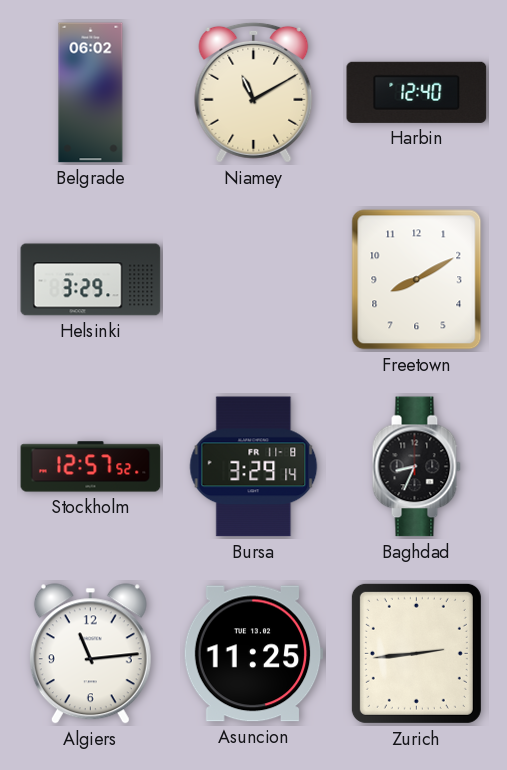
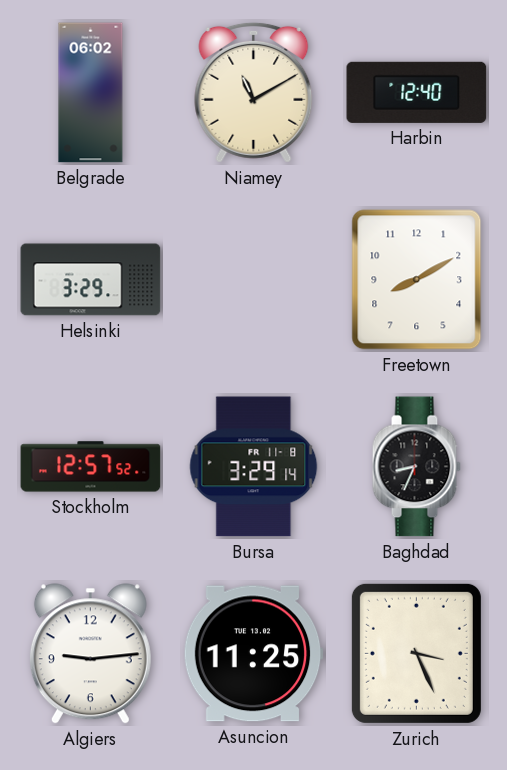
Algiers: 11:14 -> 9:14
Zurich: 2:44 -> 3:26
